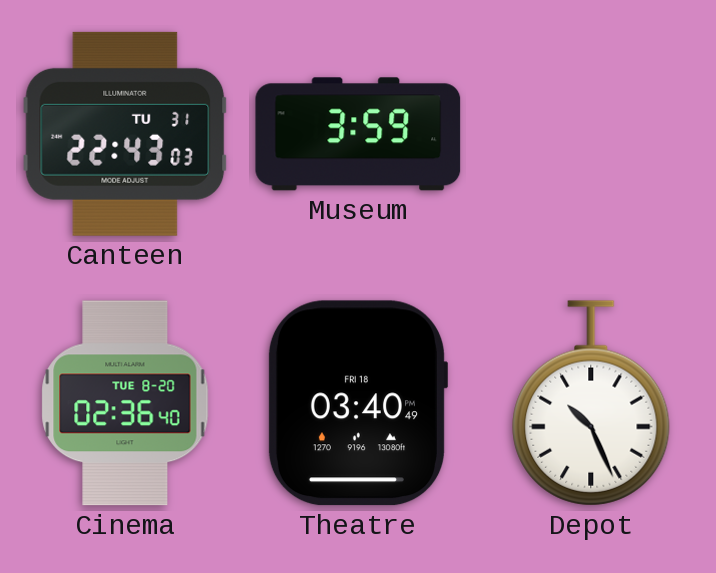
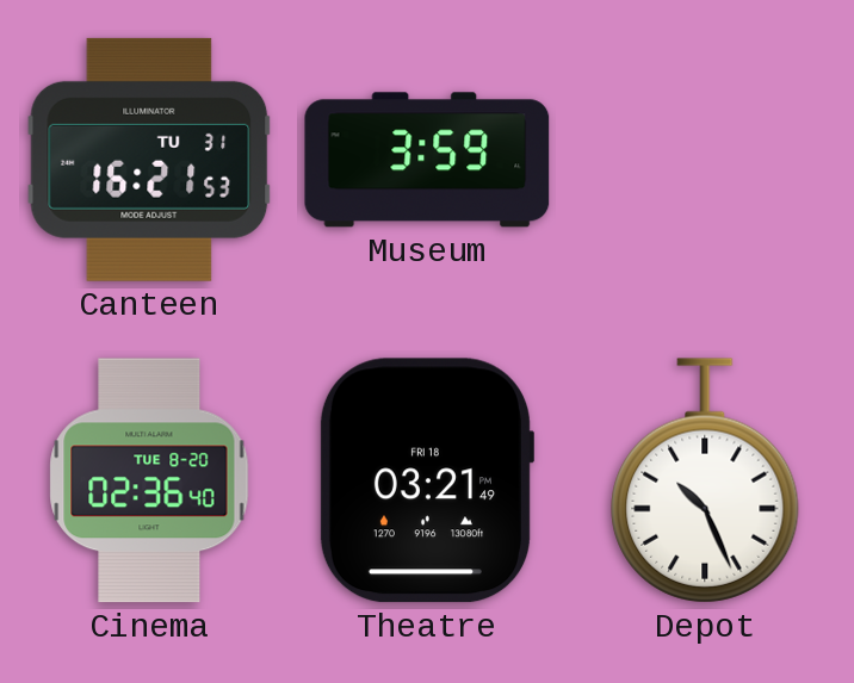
Canteen: 22:43 -> 16:21
Theatre: 03:40 -> 03:21
